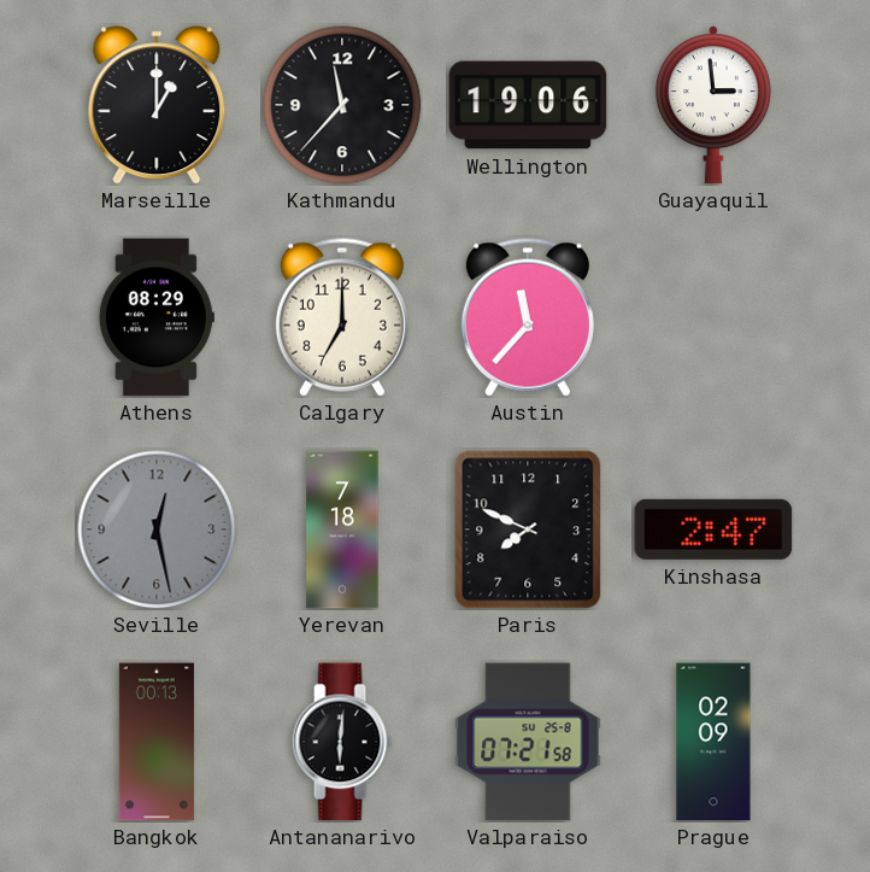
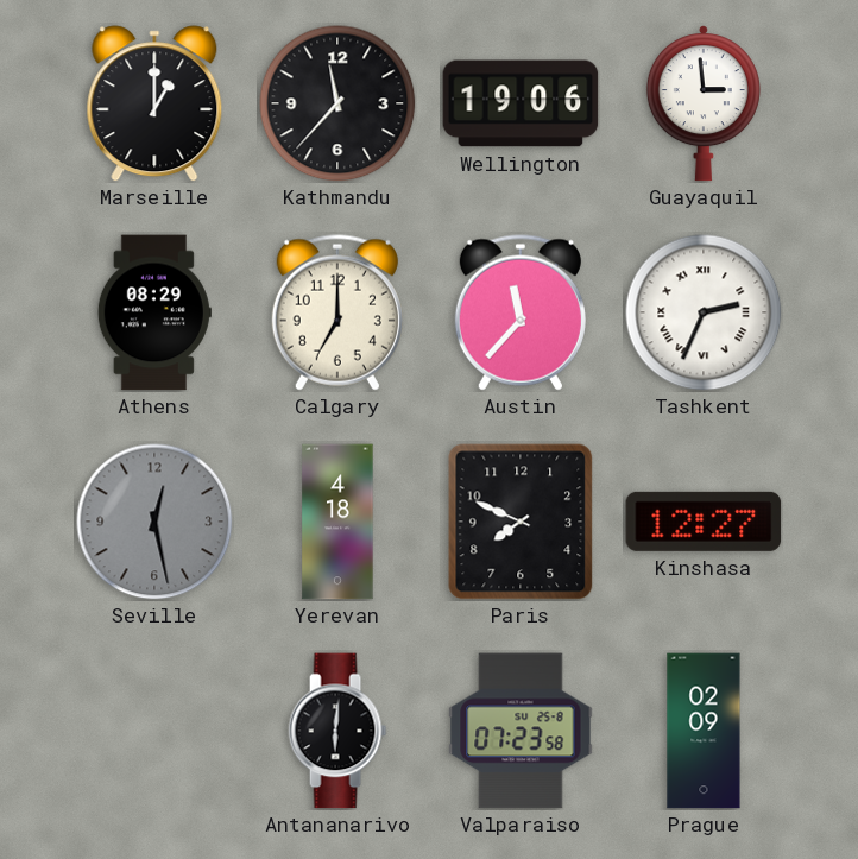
Tashkent: none -> 2:34
Yerevan: 7:18 -> 4:18
Kinshasa: 2:47 -> 12:27
Bangkok: 00:13 -> none
Valparaiso: 07:21 -> 07:23
